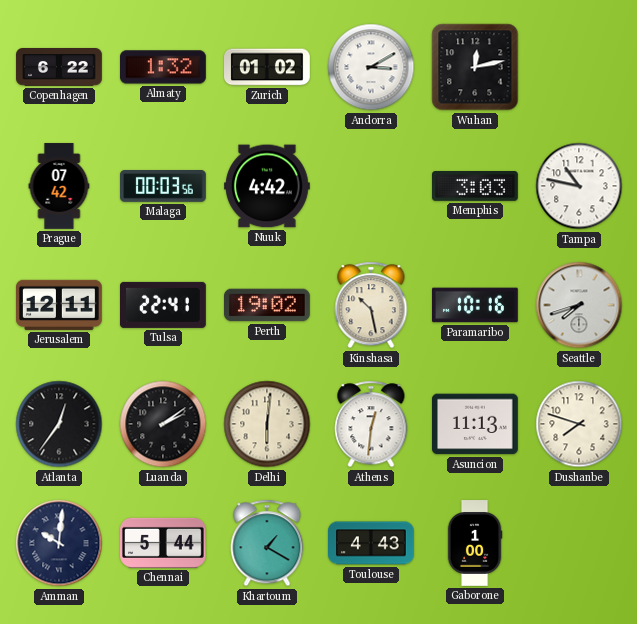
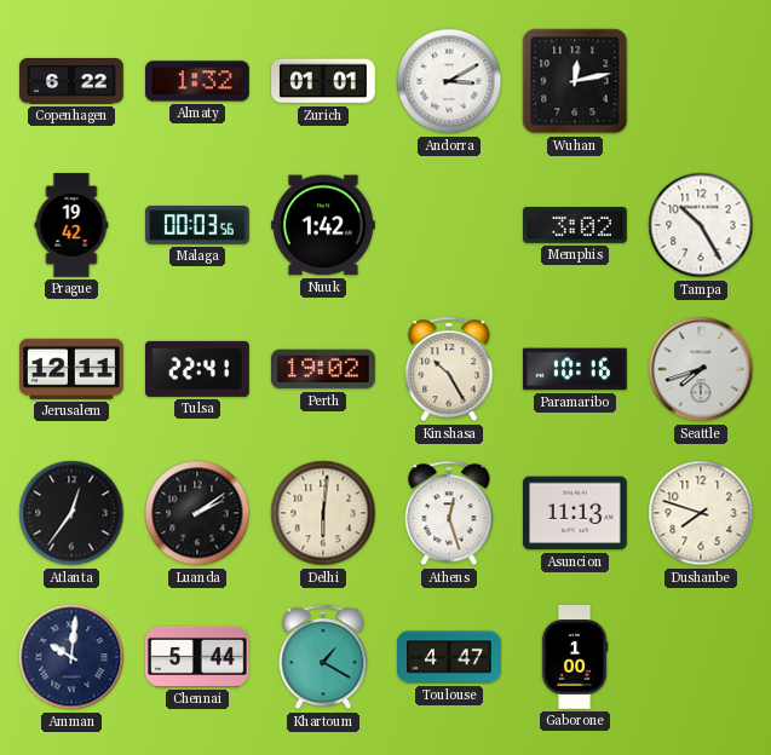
Zurich: 01:02 -> 01:01
Prague: 07:42 -> 19:42
Nuuk: 4:42 -> 1:42
Memphis: 3:03 -> 3:02
Tampa: 10:47 -> 10:25
Kinshasa: 10:28 -> 10:25
Athens: 12:31 -> 12:27
Toulouse: 4:43 -> 4:47
